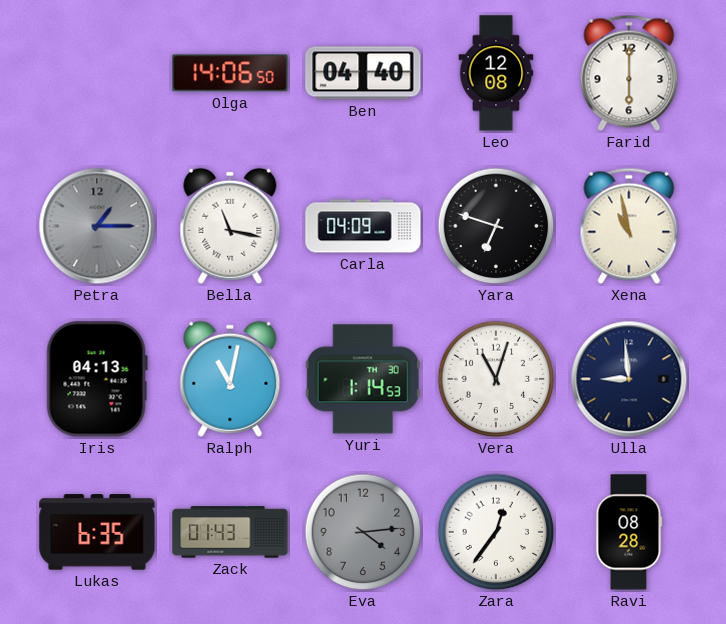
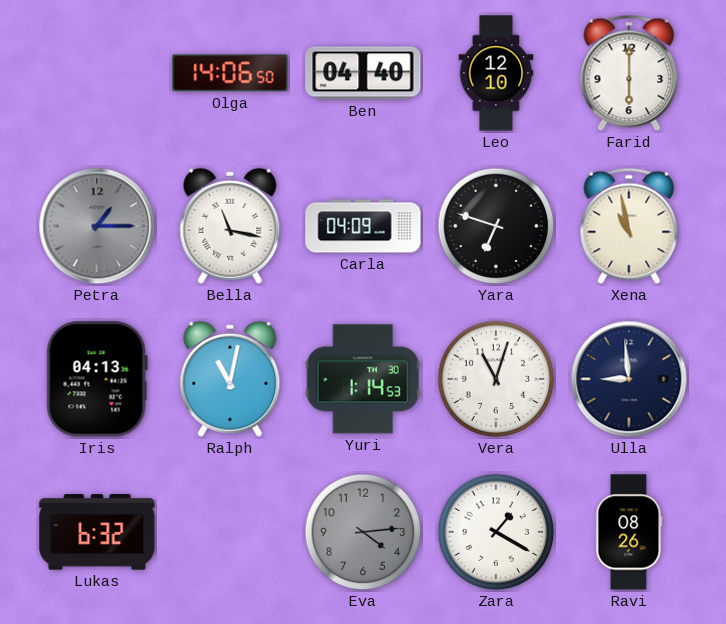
Leo: 12:08 -> 12:10
Lukas: 6:35 -> 6:32
Zack: 01:43 -> none
Zara: 12:36 -> 1:20
Ravi: 08:28 -> 08:26
